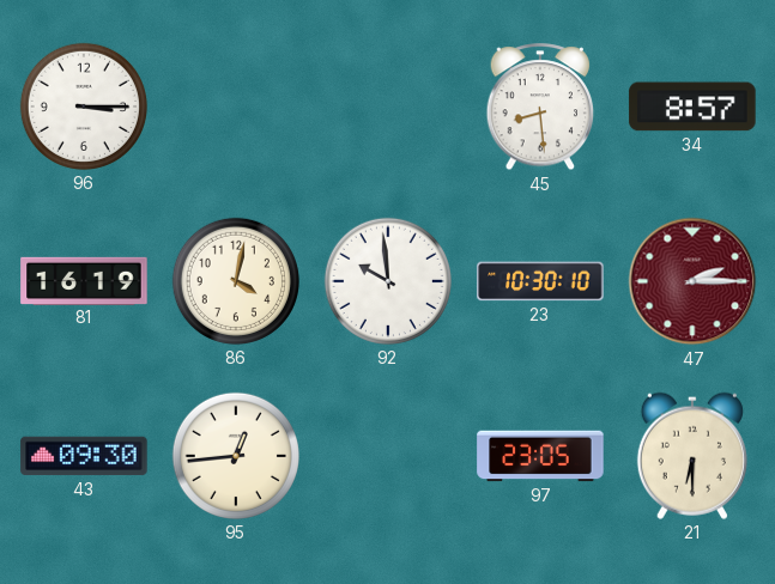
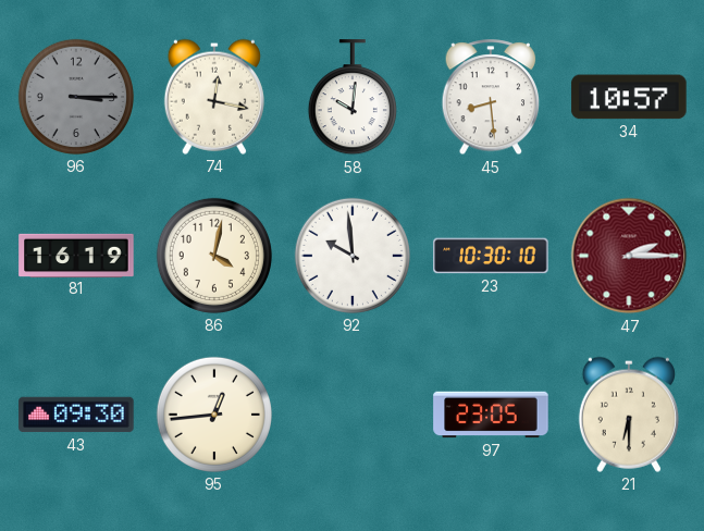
96 dial: white -> grey
74: none -> 12:17
58: none -> 10:01
34: 8:57 -> 10:57
